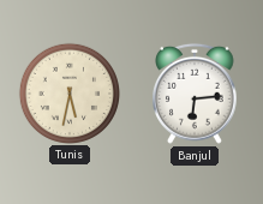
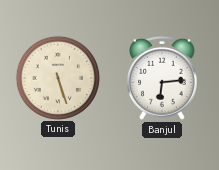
Tunis: 5:32 -> 5:27
